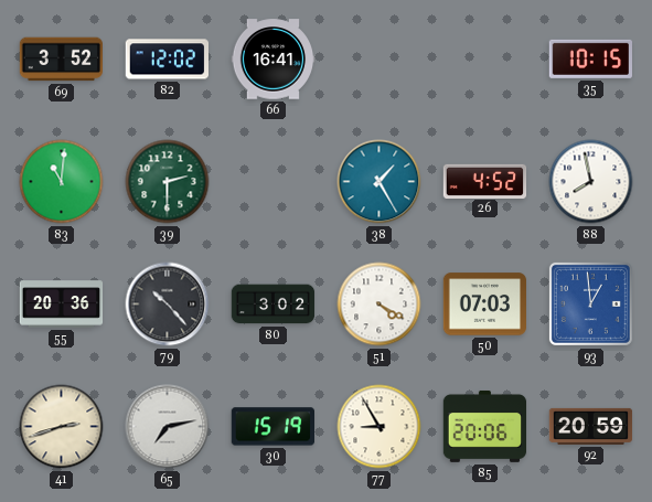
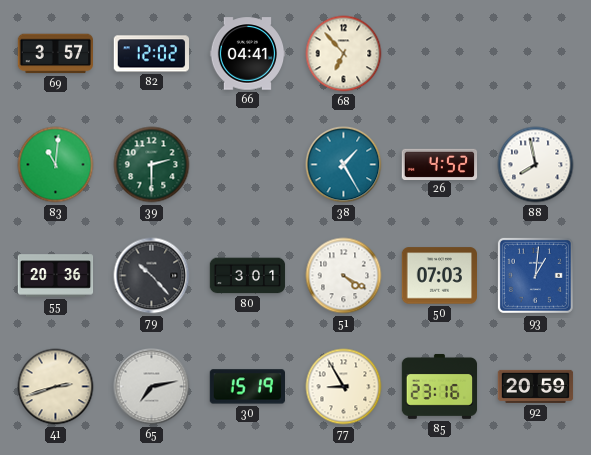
69: 3:52 -> 3:57
66: 16:41 -> 04:41
68: none -> 6:53
35: 10:15 -> none
80: 3:02 -> 3:01
93: 12:59 -> 1:01
85: 20:06 -> 23:16
